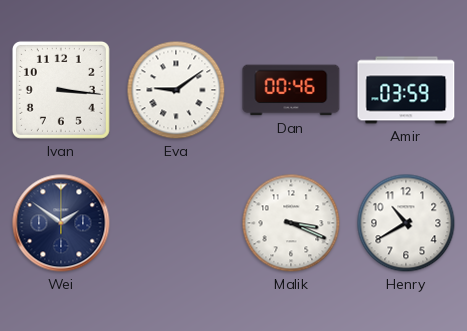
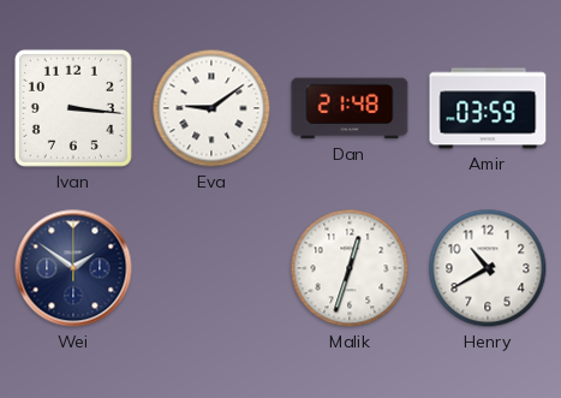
Dan: 00:46 -> 21:48
Malik: 3:19 -> 12:33
